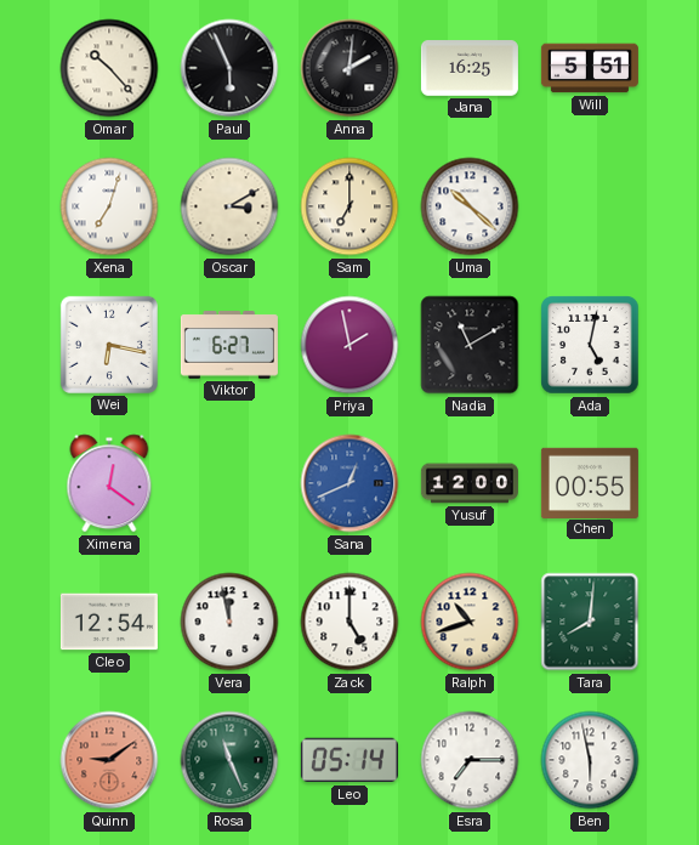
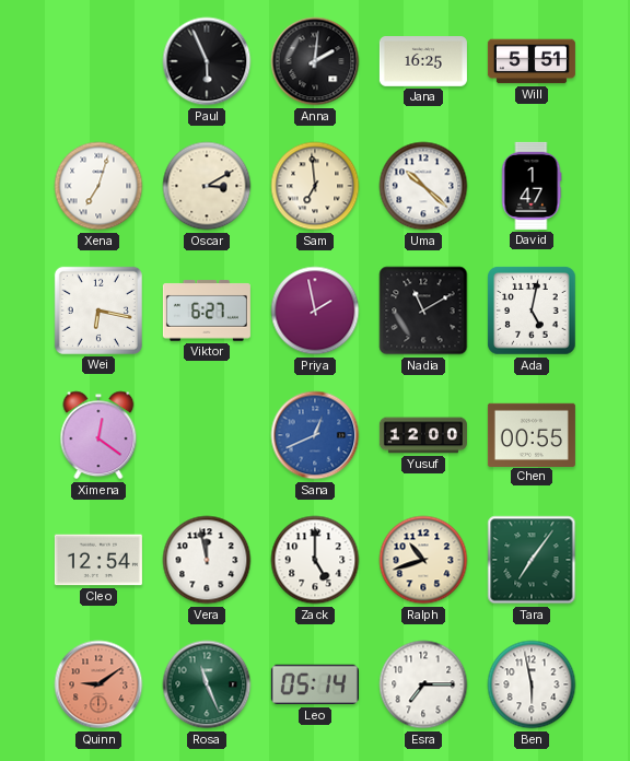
Omar: 10:23 -> none
Sam: 7:00 -> 6:59
David: none -> 1:47
Tara: 8:01 -> 7:06
